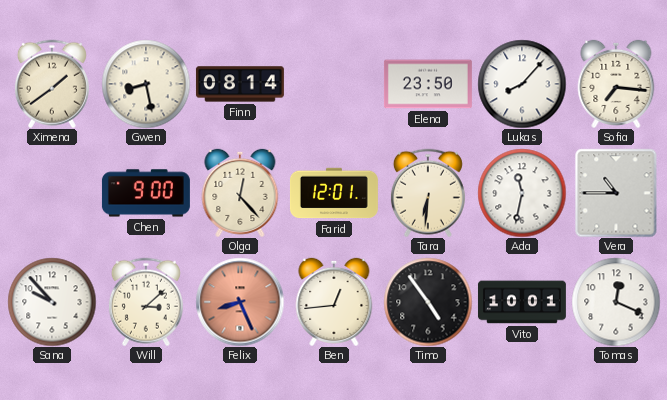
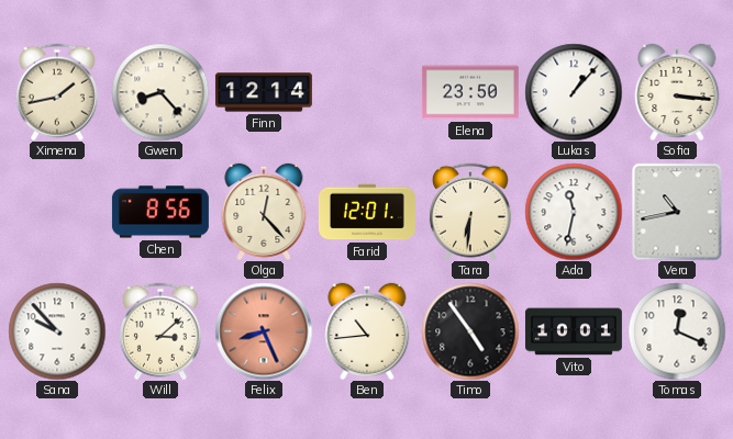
Ximena: 1:39 -> 1:43
Gwen: 8:28 -> 8:23
Finn: 08:14 -> 12:14
Lukas: 8:07 -> 1:07
Sofia: 7:16 -> 3:16
Chen: 9:00 -> 8:56
Vera: 10:45 -> 10:43
Ben: 12:44 -> 10:44
